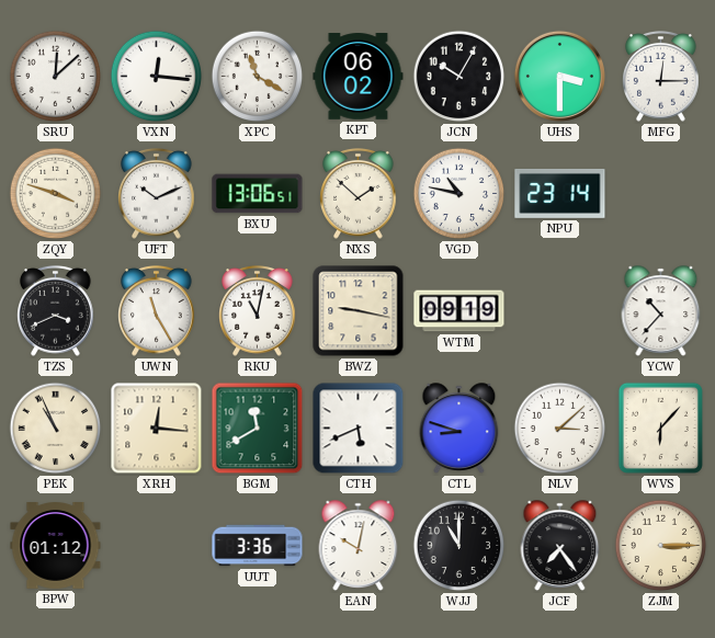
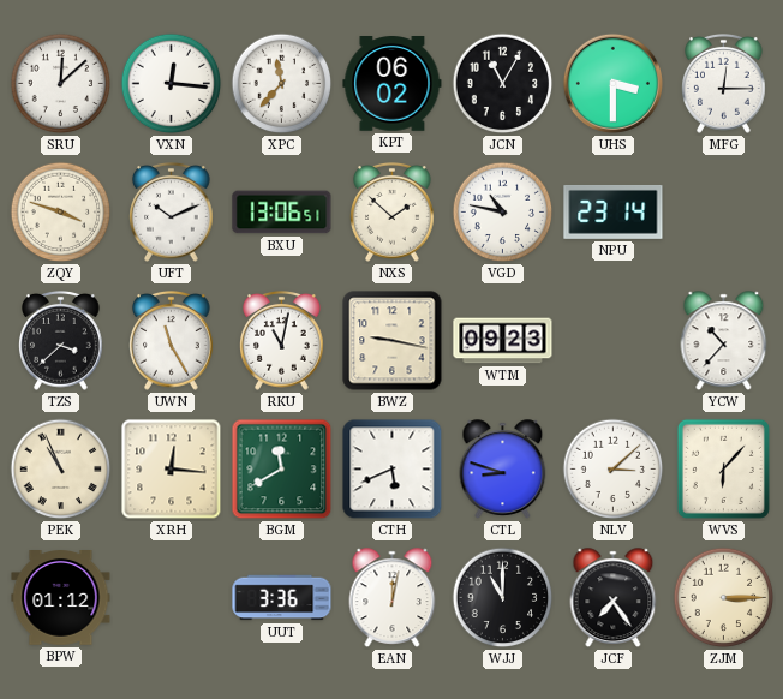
XPC: 11:20 -> 11:37
JCN: 10:05 -> 11:05
TZS: 3:41 -> 3:38
WTM: 09:19 -> 09:23
EAN: 10:02 -> 12:02
